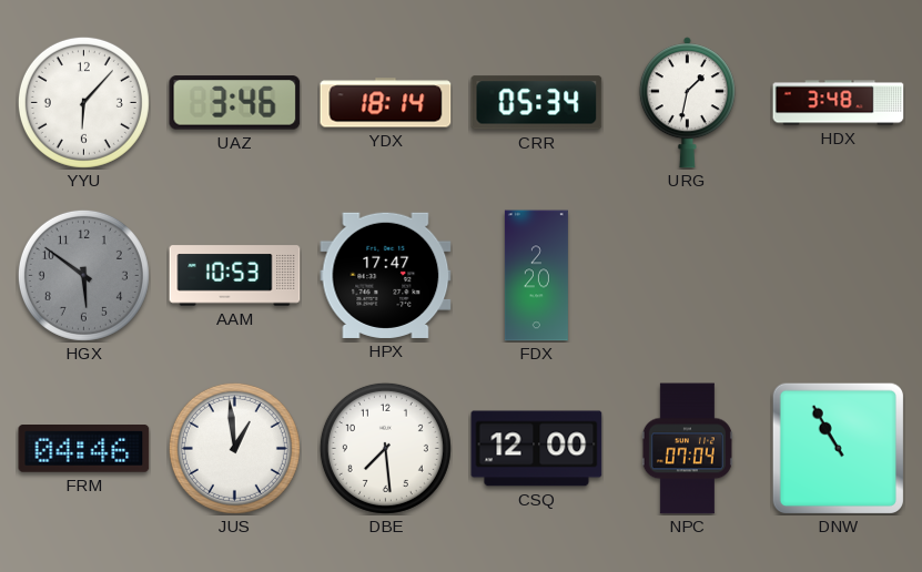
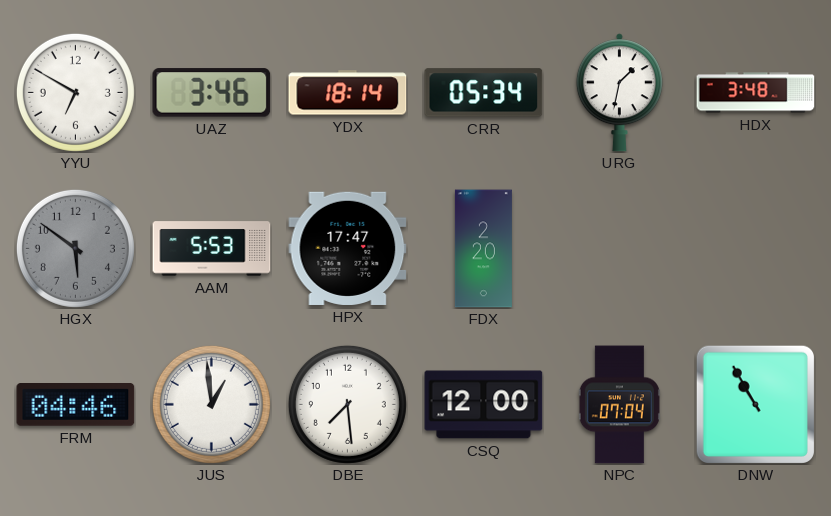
YYU: 6:07 -> 6:50
AAM: 10:53 -> 5:53
